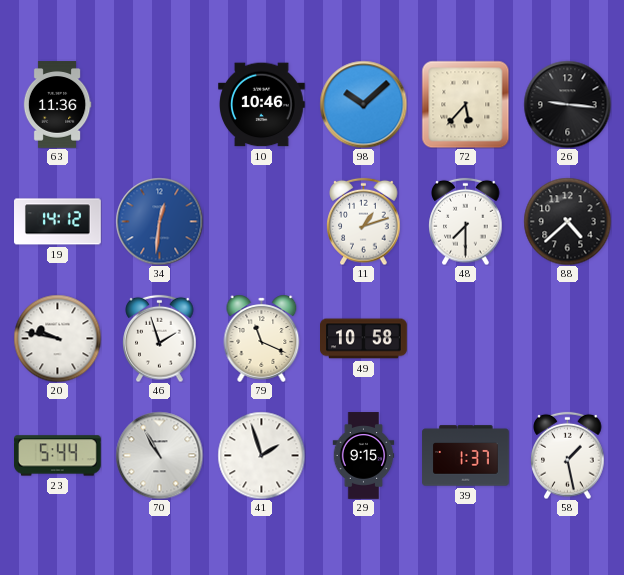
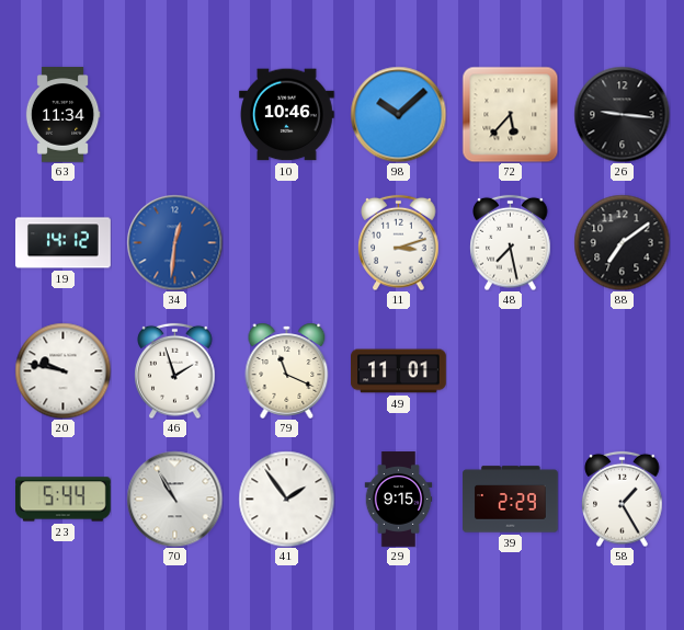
63: 11:36 -> 11:34
11: 1:12 -> 3:12
48: 7:30 -> 7:28
88: 4:38 -> 7:09
49: 10:58 -> 11:01
41: 1:57 -> 1:54
39: 1:37 -> 2:29
58: 1:28 -> 1:25
